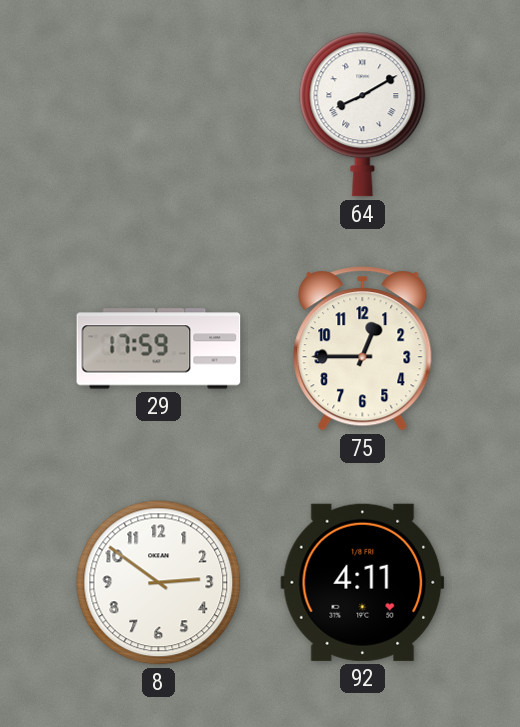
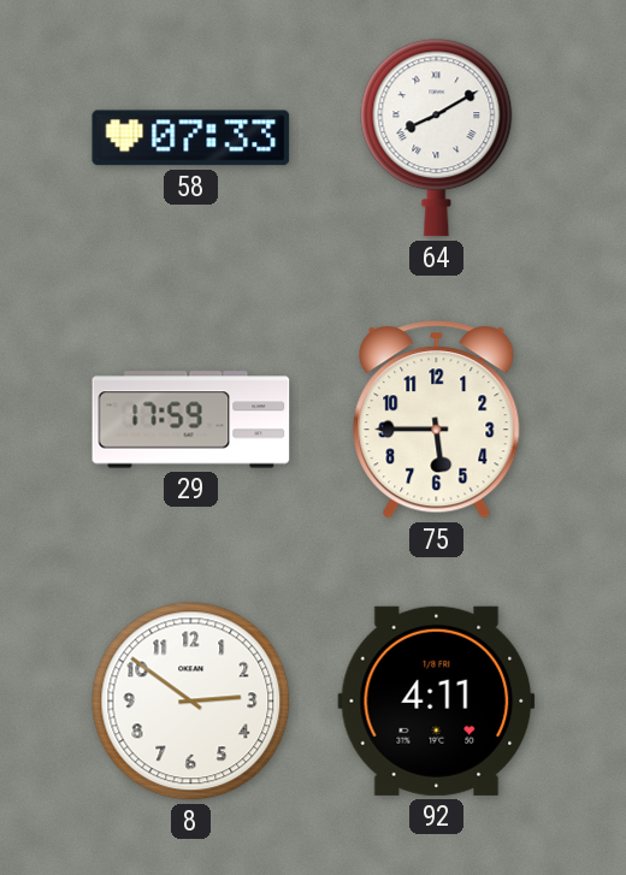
58: none -> 07:33
75: 12:45 -> 5:45
